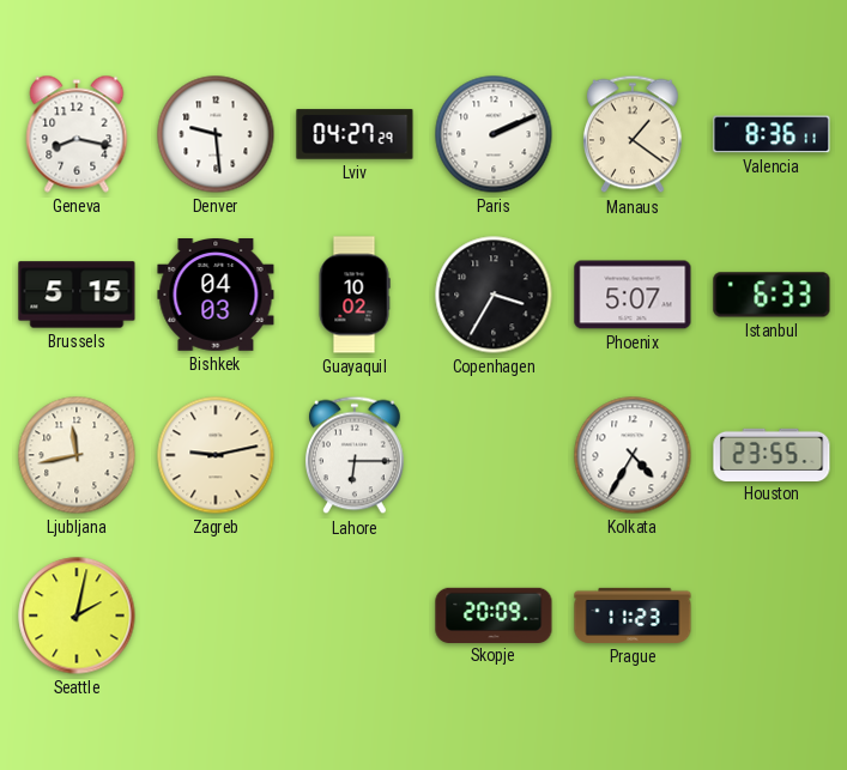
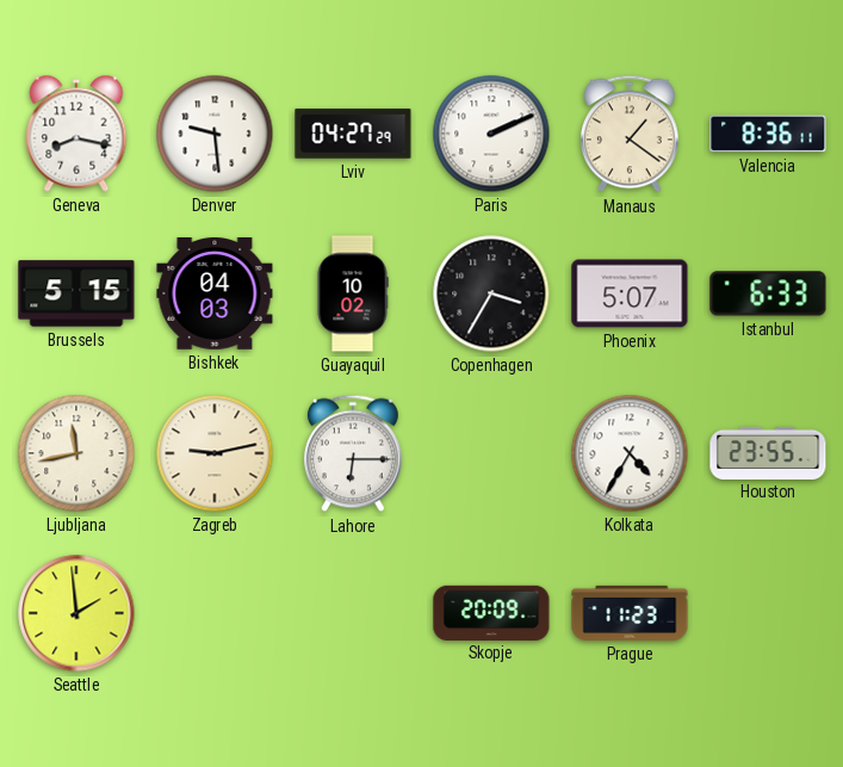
Seattle: 2:02 -> 1:59
